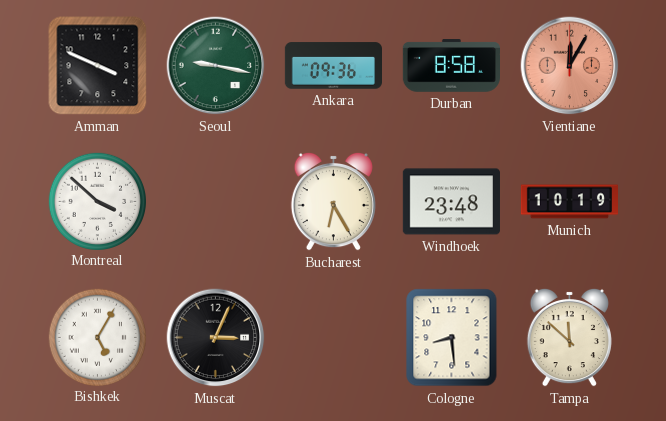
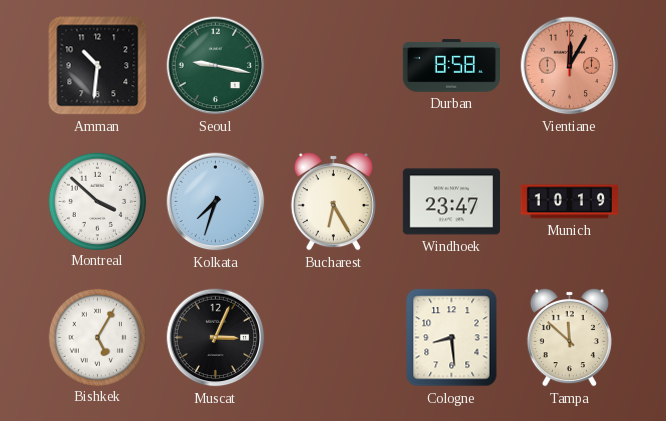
Amman: 3:49 -> 10:31
Ankara: 09:36 -> none
Kolkata: none -> 7:33
Windhoek: 23:48 -> 23:47
